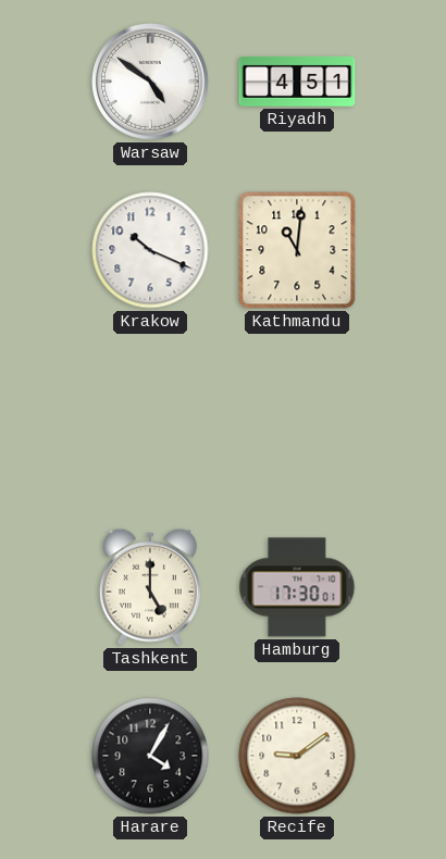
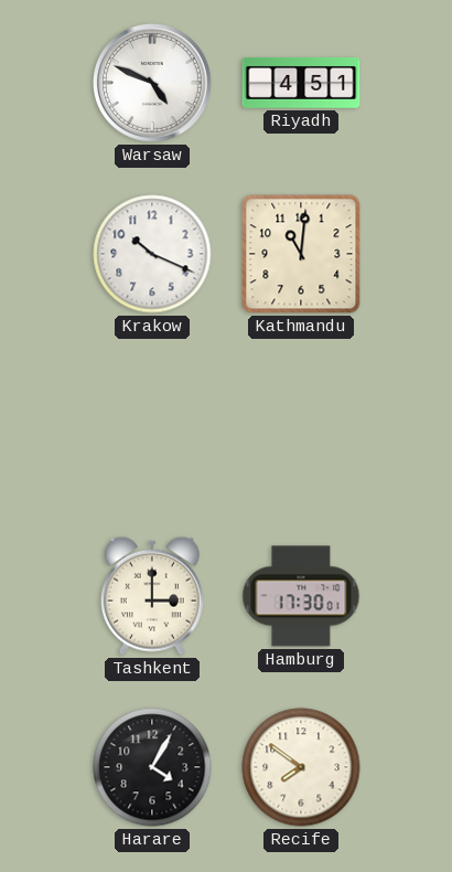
Warsaw: 4:51 -> 4:49
Tashkent: 5:00 -> 3:00
Recife: 9:09 -> 7:51
